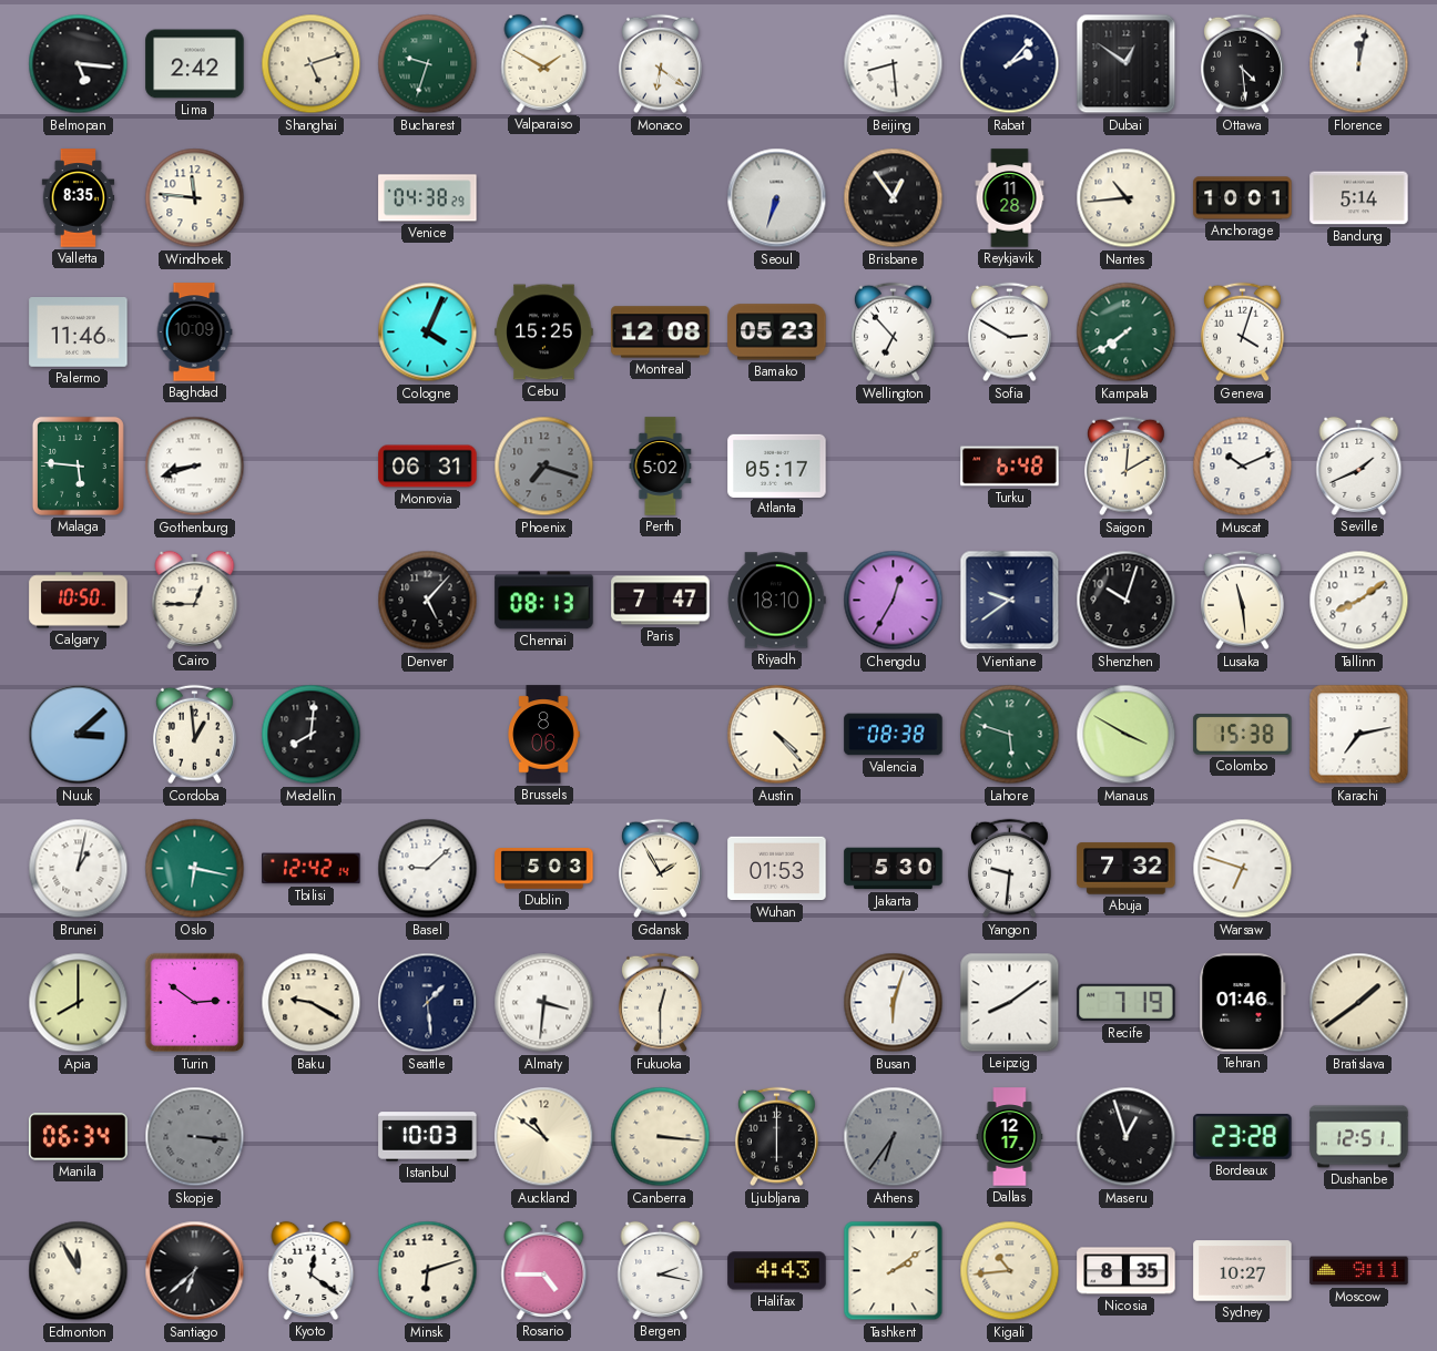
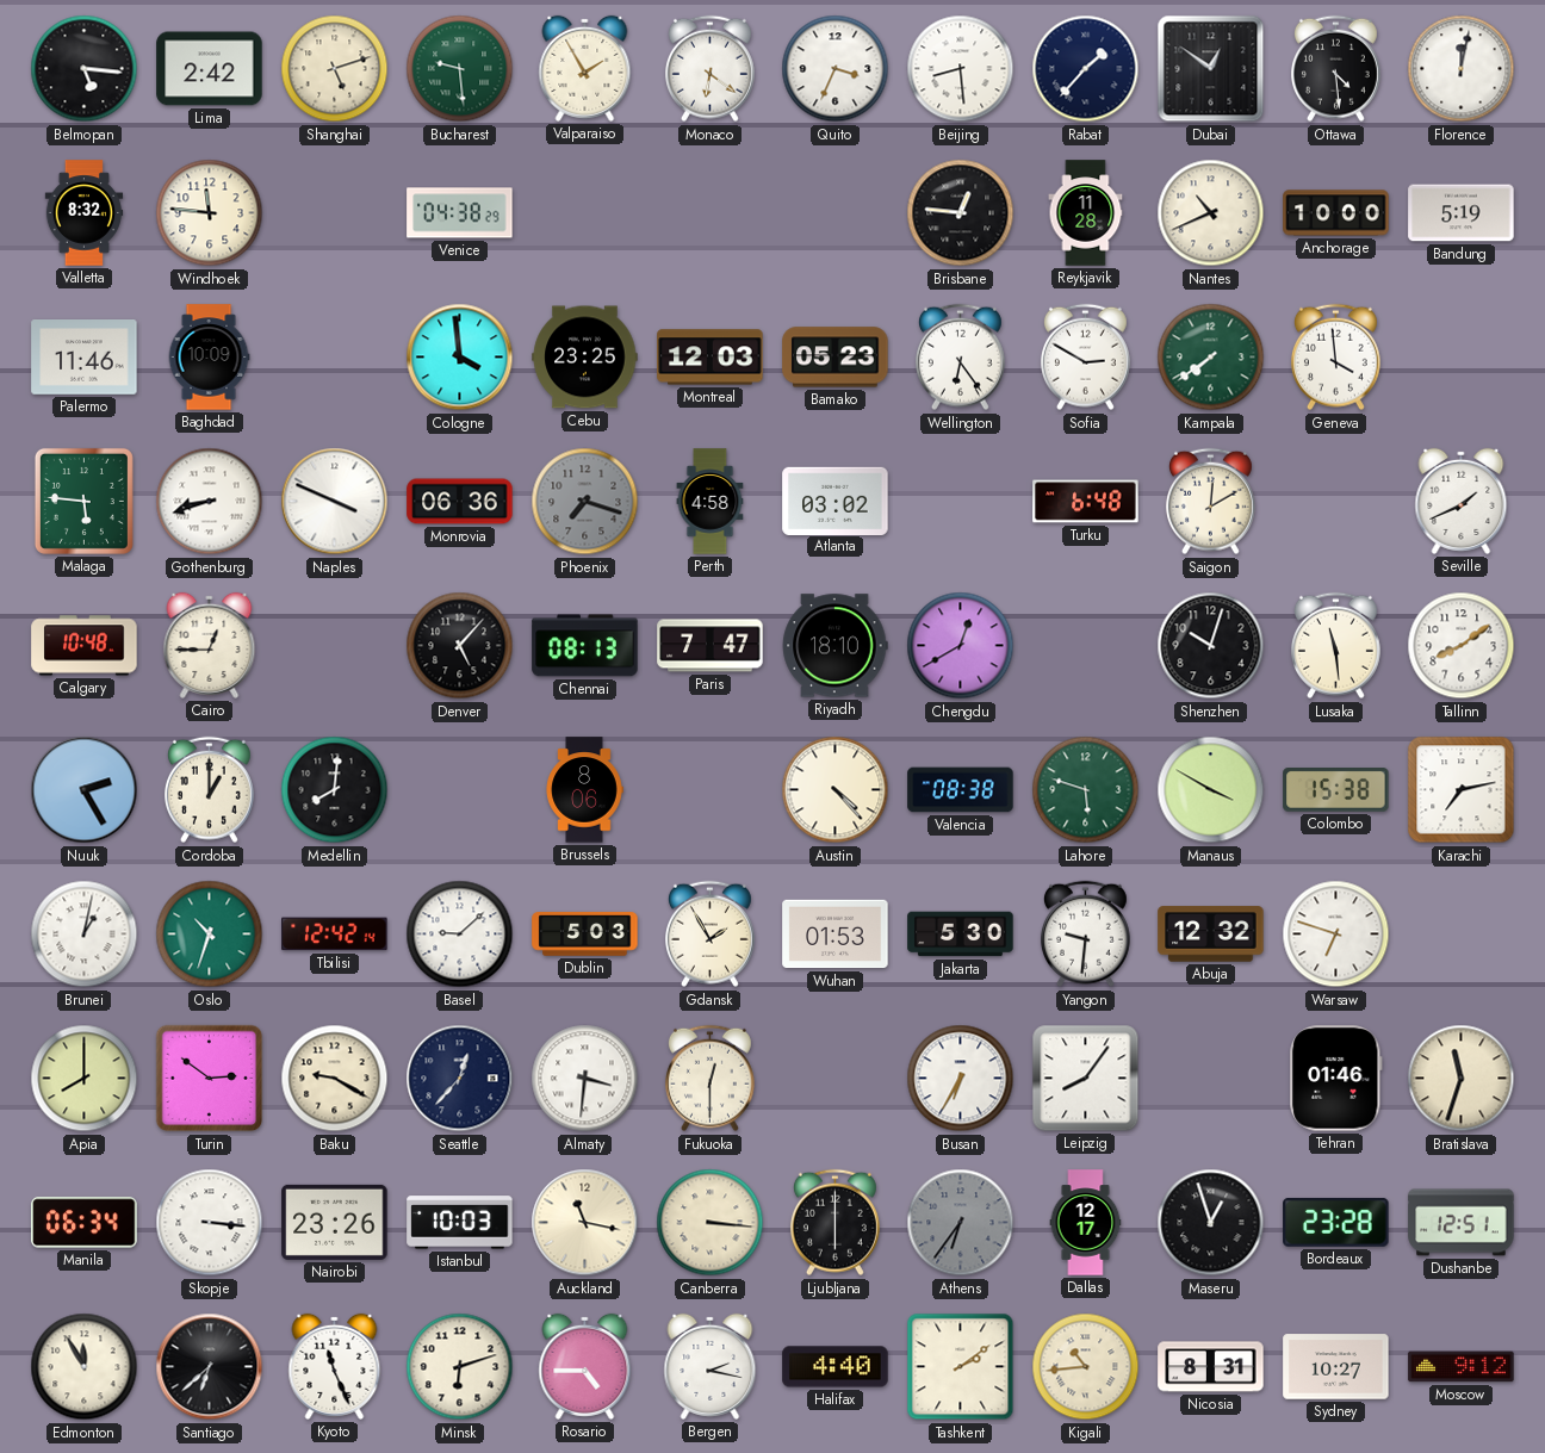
Bucharest: 9:33 -> 9:29
Valparaiso: 1:50 -> 1:55
Quito: none -> 3:34
Rabat: 2:07 -> 1:37
Valletta: 8:35 -> 8:32
Seoul: 6:33 -> none
Brisbane: 12:54 -> 12:46
Nantes: 10:44 -> 10:41
Anchorage: 10:01 -> 10:00
Bandung: 5:14 -> 5:19
Cologne: 4:04 -> 3:59
Cebu: 15:25 -> 23:25
Montreal: 12:08 -> 12:03
Wellington: 6:53 -> 6:24
Geneva: 4:03 -> 3:59
Naples: none -> 3:49
Monrovia: 06:31 -> 06:36
Perth: 5:02 -> 4:58
Atlanta: 05:17 -> 03:02
Muscat: 10:11 -> none
Calgary: 10:50 -> 10:48
Chengdu: 12:35 -> 12:40
Vientiane: 9:39 -> none
Nuuk: 3:08 -> 2:25
Cordoba: 12:59 -> 1:00
Oslo: 6:17 -> 10:33
Abuja: 7:32 -> 12:32
Seattle: 1:29 -> 12:37
Busan: 6:03 -> 6:35
Leipzig: 8:09 -> 8:06
Recife: 7:19 -> none
Bratislava: 1:39 -> 11:33
Skopje dial: grey -> white
Nairobi: none -> 23:26
Auckland: 10:51 -> 11:17
Kyoto: 12:21 -> 11:26
Halifax: 4:43 -> 4:40
Nicosia: 8:35 -> 8:31
Moscow: 9:11 -> 9:12
